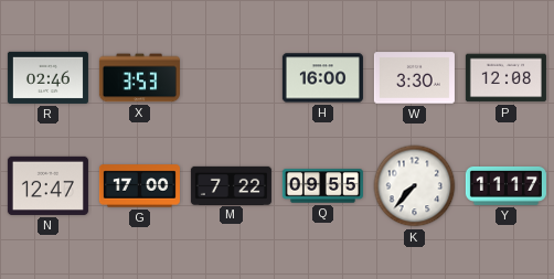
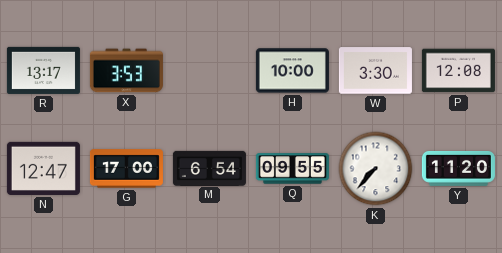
R: 02:46 -> 13:17
H: 16:00 -> 10:00
M: 7:22 -> 6:54
Y: 11:17 -> 11:20
